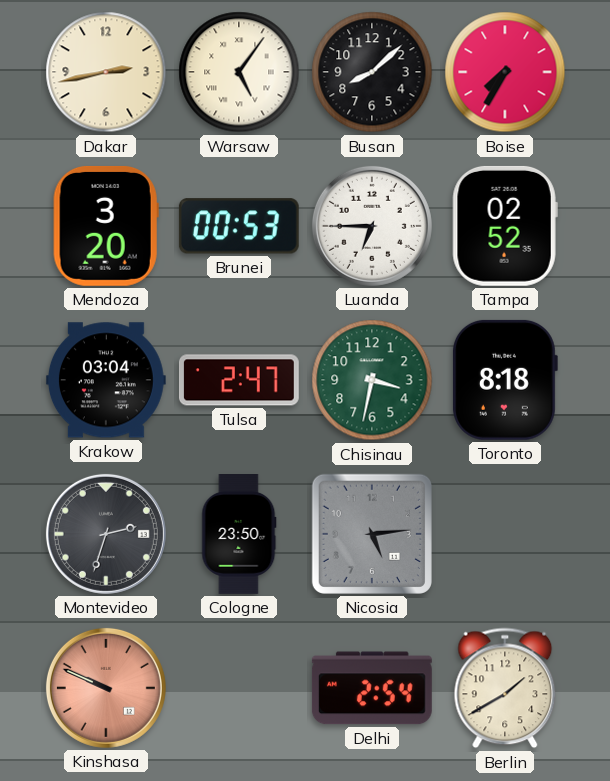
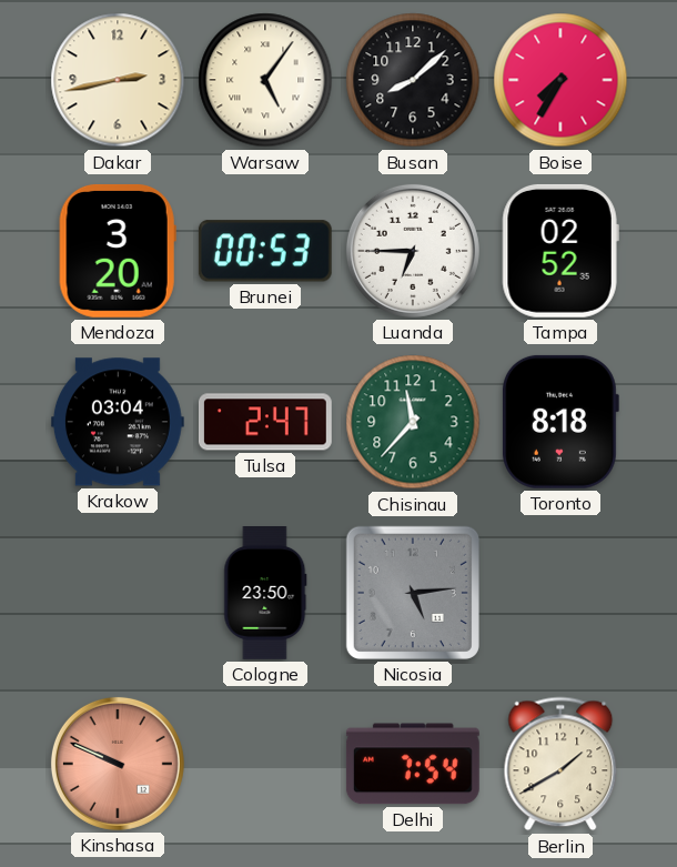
Chisinau: 3:32 -> 11:37
Montevideo: 2:33 -> none
Delhi: 2:54 -> 7:54
